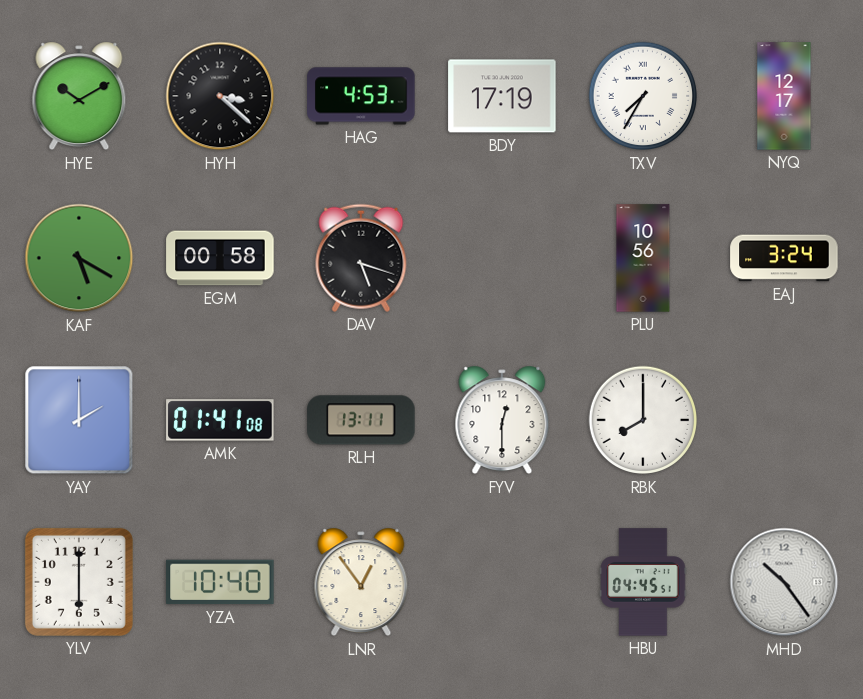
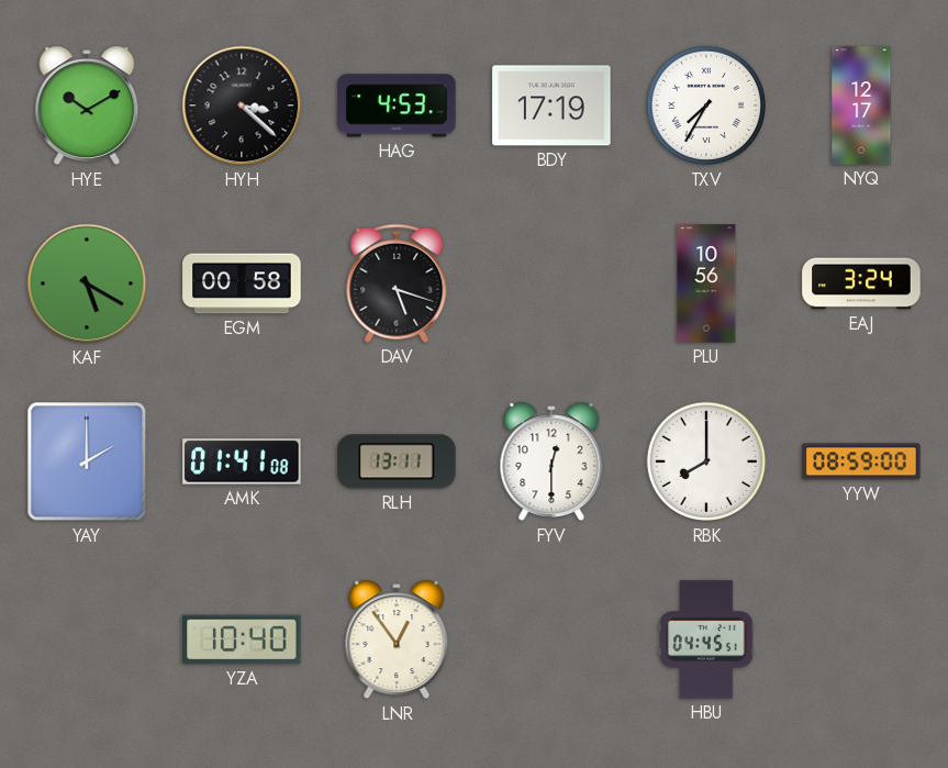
YYW: none -> 08:59
YLV: 6:00 -> none
MHD: 10:24 -> none
